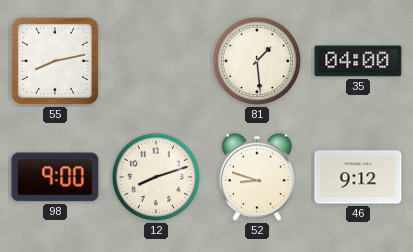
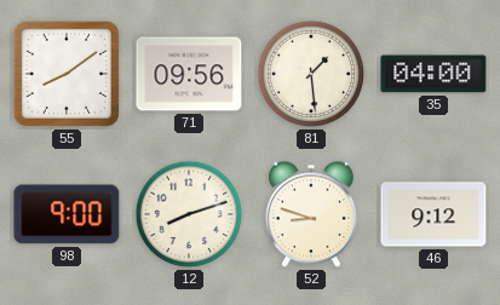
55: 8:13 -> 8:09
71: none -> 09:56
